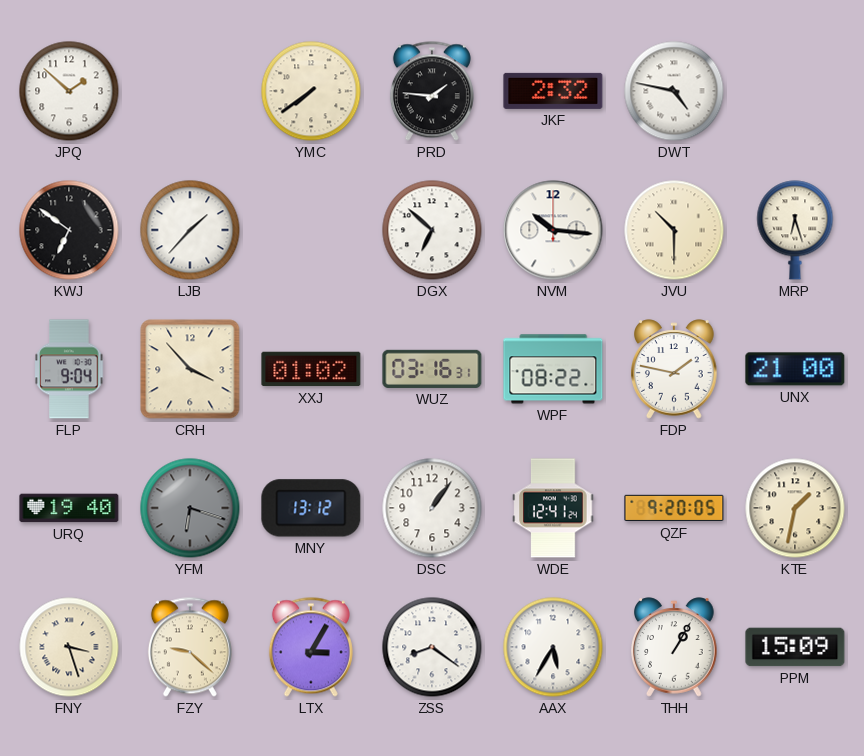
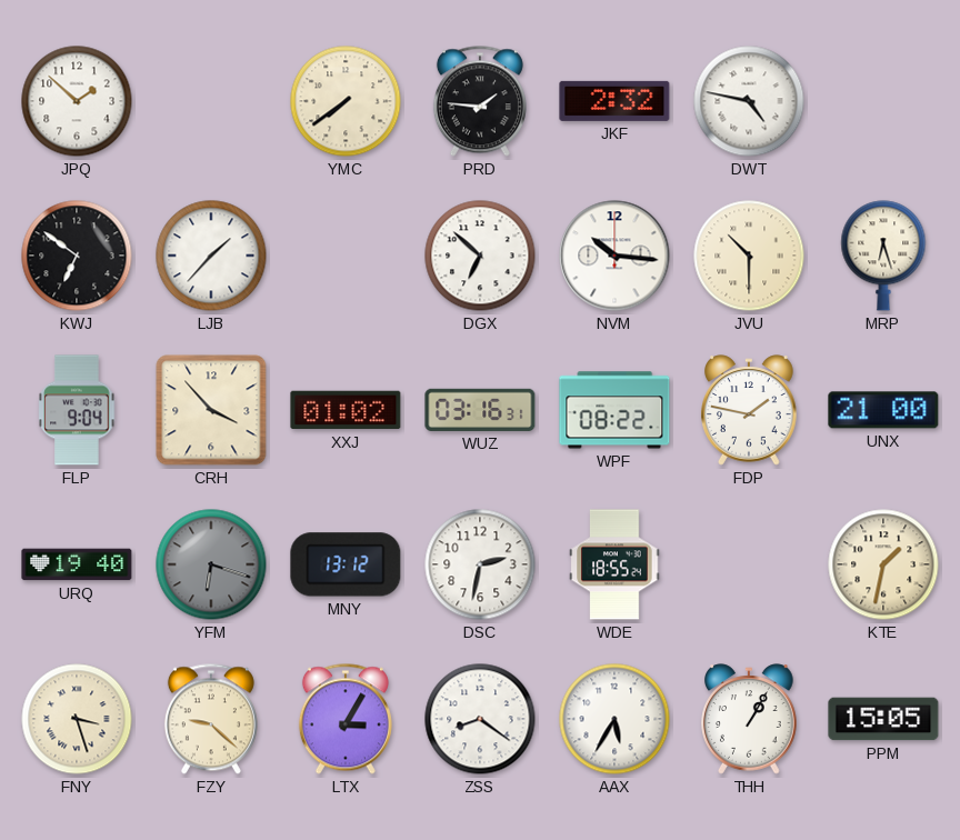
DSC: 1:06 -> 2:32
WDE: 12:41 -> 18:55
QZF: 9:20 -> none
PPM: 15:09 -> 15:05
